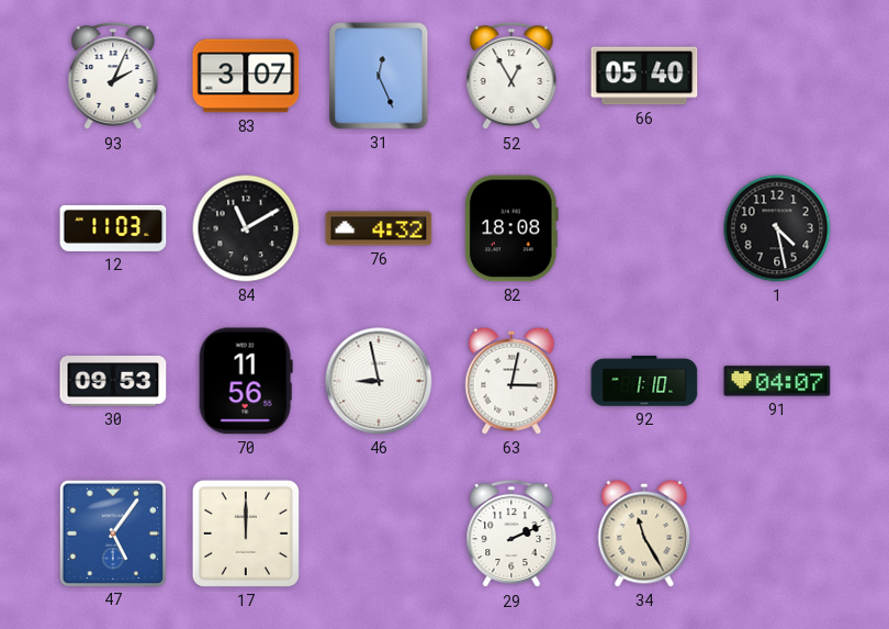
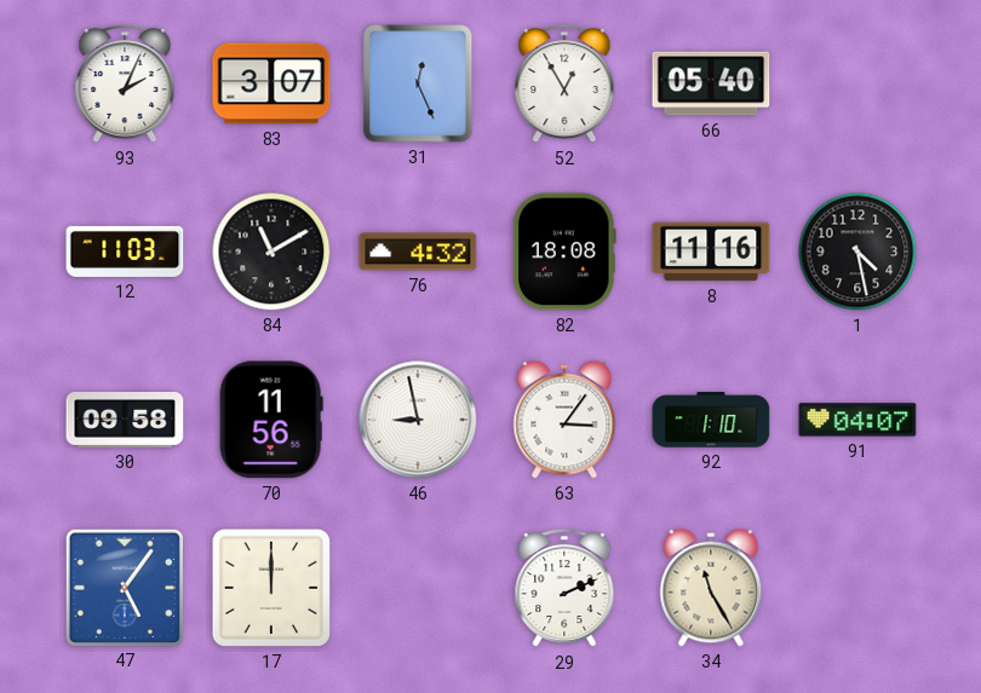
8: none -> 11:16
30: 09:53 -> 09:58
63: 3:02 -> 3:06
